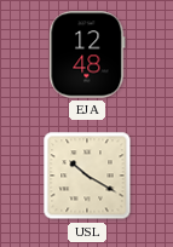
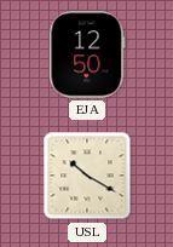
EJA: 12:48 -> 12:50
